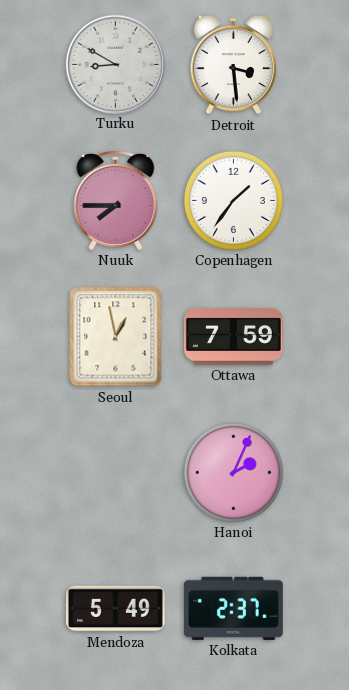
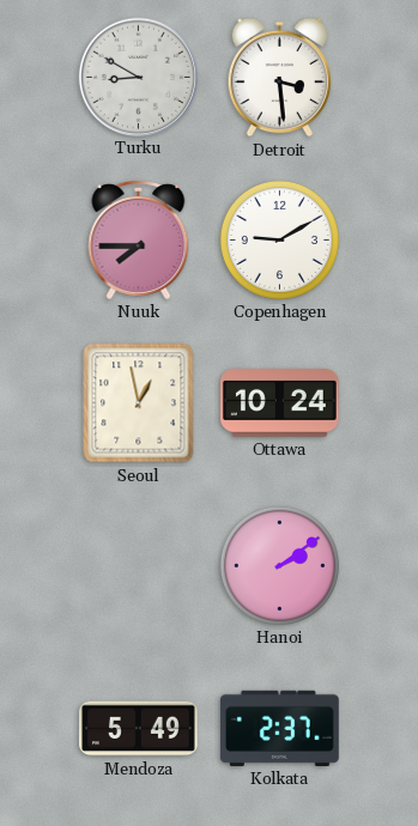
Copenhagen: 1:36 -> 9:10
Ottawa: 7:59 -> 10:24
Hanoi: 2:04 -> 2:09
